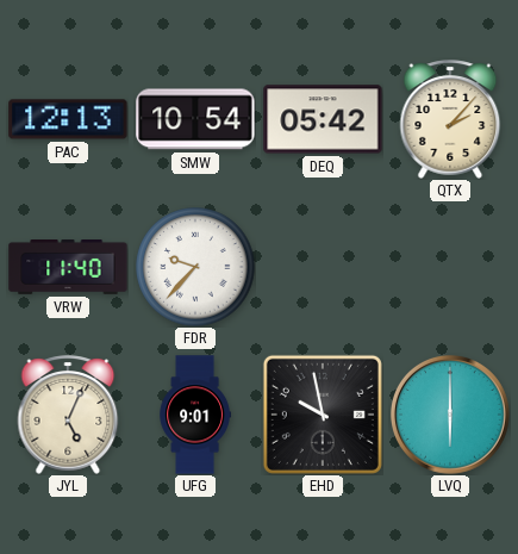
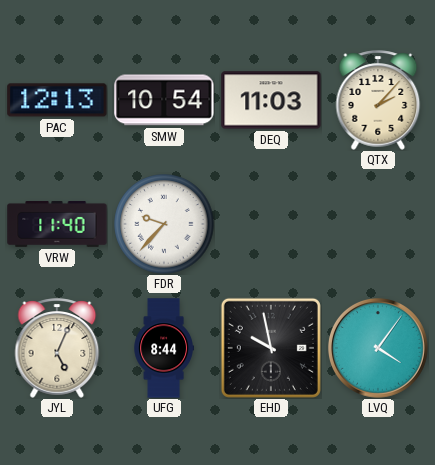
DEQ: 05:42 -> 11:03
UFG: 9:01 -> 8:44
LVQ: 6:00 -> 4:06
